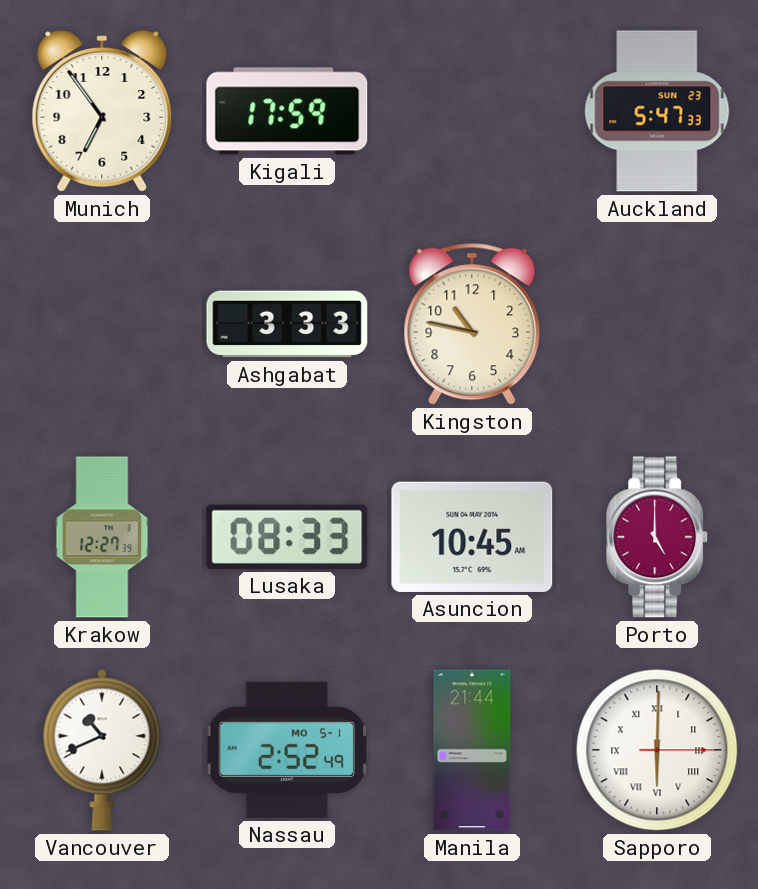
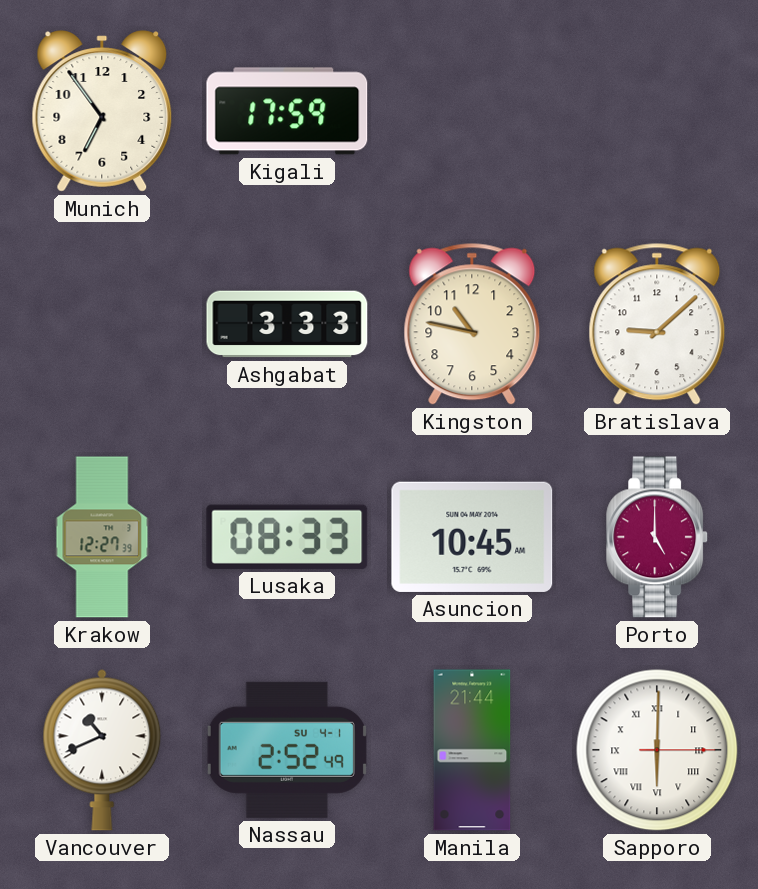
Auckland: 5:47 -> none
Bratislava: none -> 9:08
Nassau date: MO 5-1 -> SU 4-1
